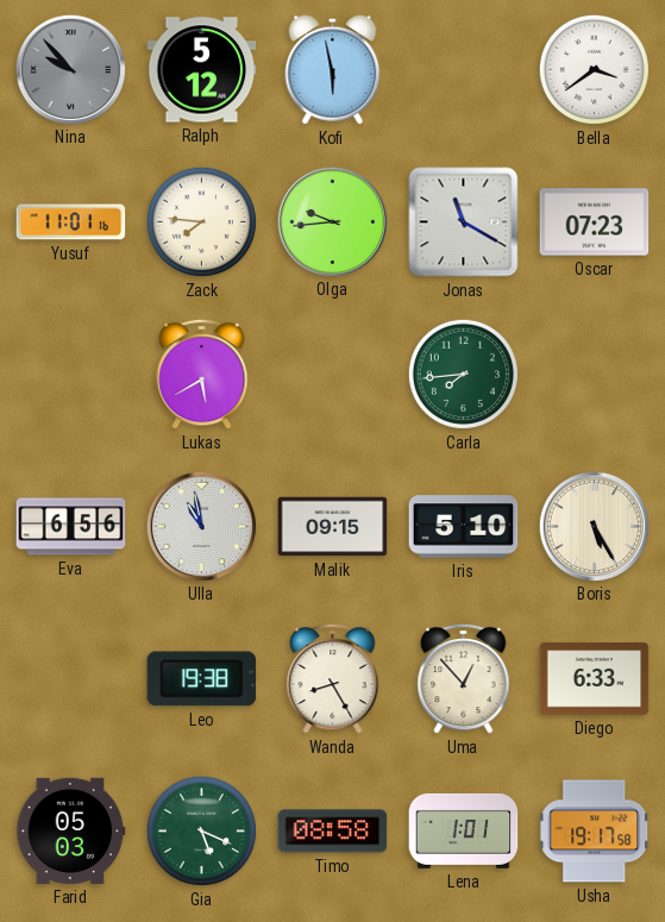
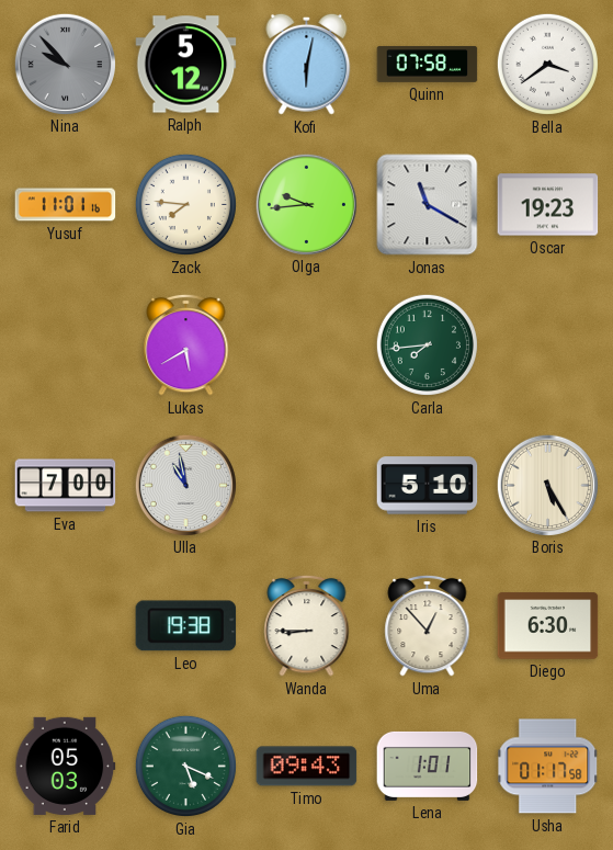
Kofi: 5:58 -> 6:02
Quinn: none -> 07:58
Oscar: 07:23 -> 19:23
Eva: 6:56 -> 7:00
Malik: 09:15 -> none
Wanda: 8:25 -> 8:45
Diego: 6:33 -> 6:30
Timo: 08:58 -> 09:43
Usha: 19:17 -> 01:17
